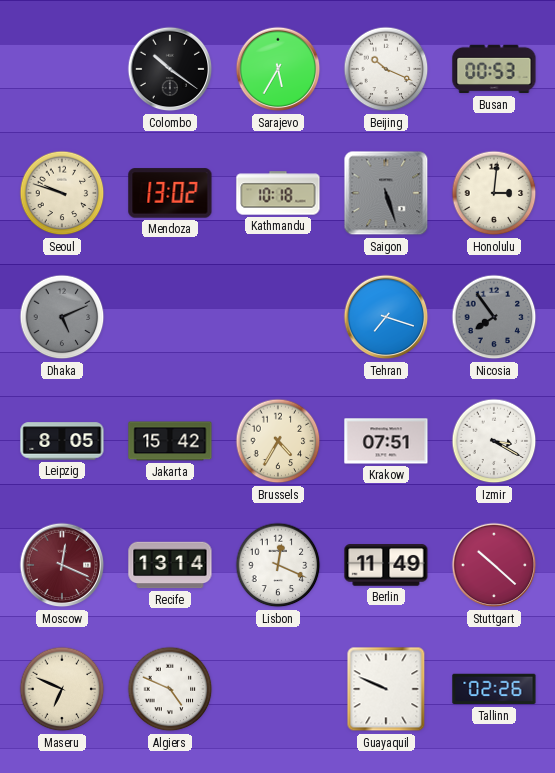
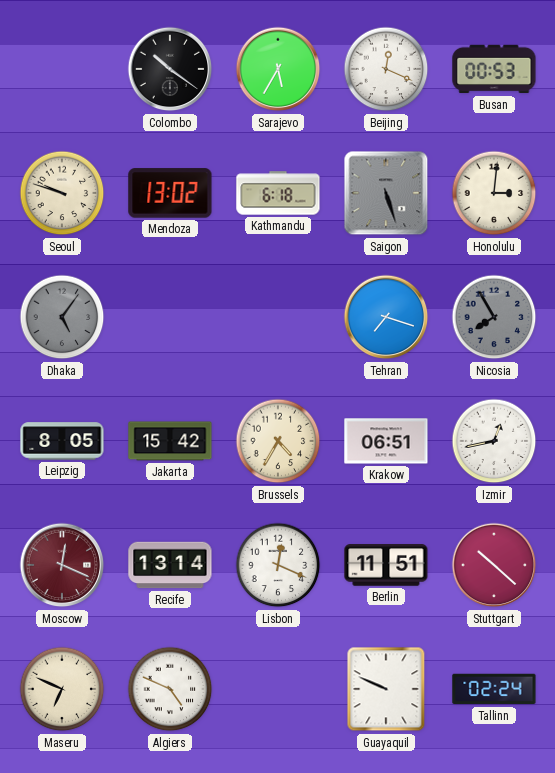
Beijing: 10:19 -> 12:19
Kathmandu: 10:18 -> 6:18
Dhaka: 5:11 -> 5:06
Nicosia: 7:54 -> 7:55
Krakow: 07:51 -> 06:51
Izmir: 3:20 -> 12:43
Berlin: 11:49 -> 11:51
Tallinn: 02:26 -> 02:24
